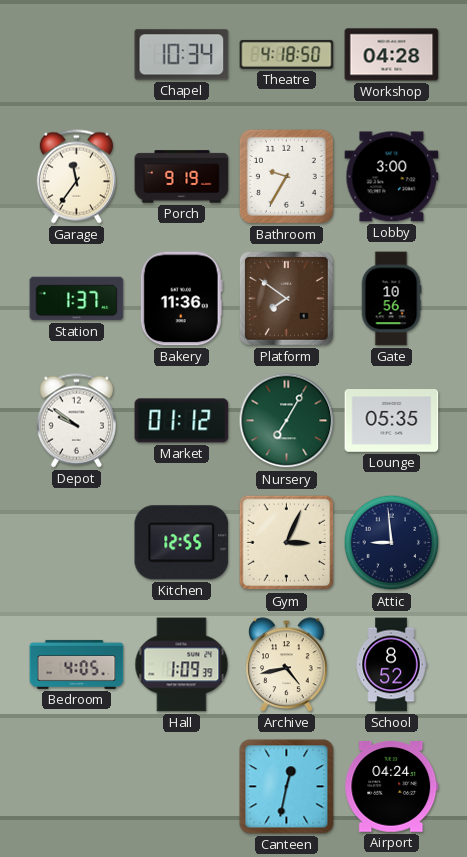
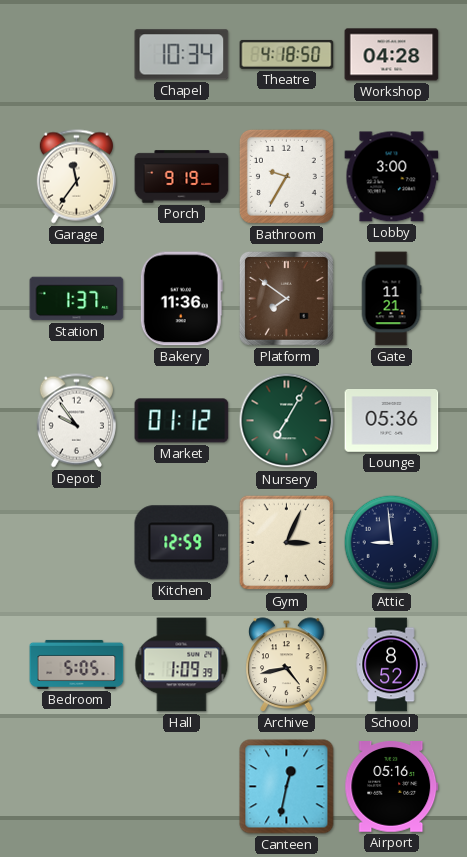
Gate: 10:56 -> 11:21
Depot: 9:51 -> 9:54
Lounge: 05:35 -> 05:36
Kitchen: 12:55 -> 12:59
Bedroom: 4:05 -> 5:05
Airport: 04:24 -> 05:16
